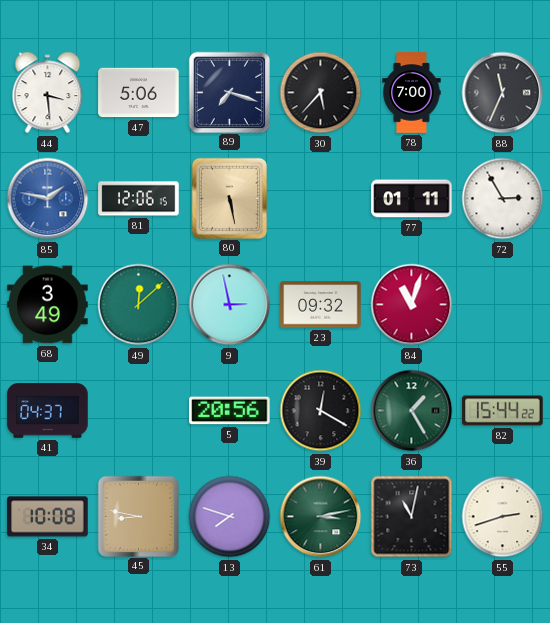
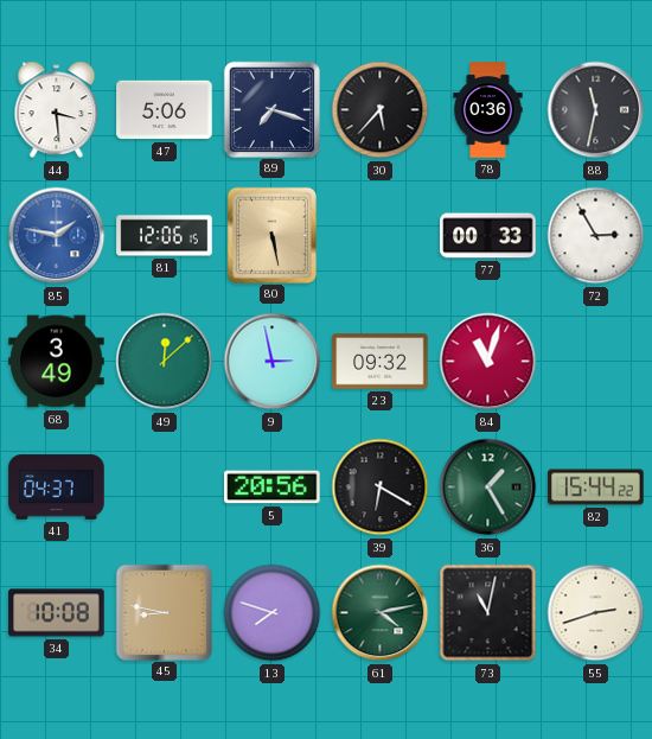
78: 7:00 -> 0:36
88: 11:34 -> 11:32
77: 01:11 -> 00:33
39: 12:20 -> 6:20
61: 3:13 -> 4:13
